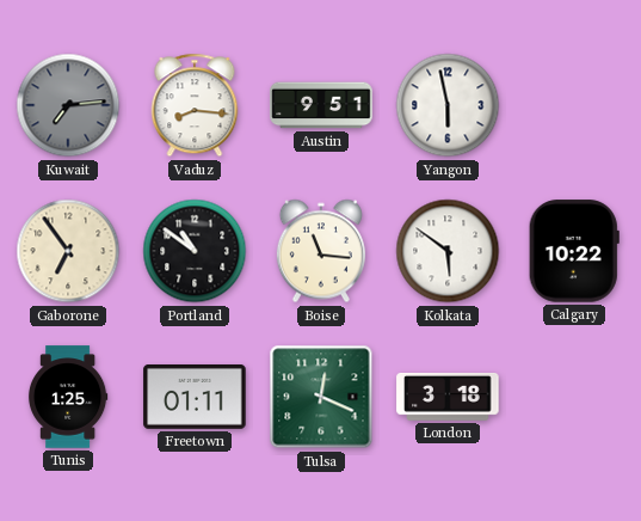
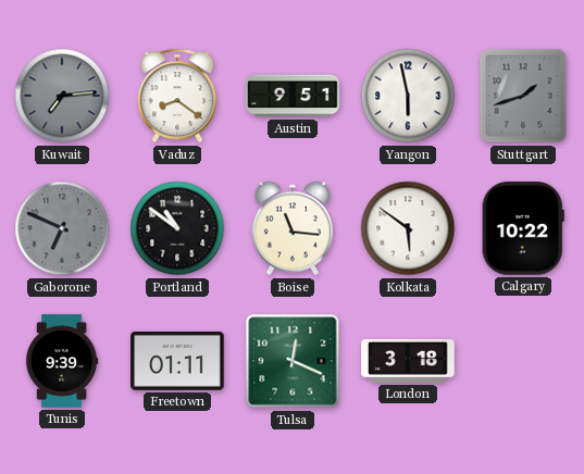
Vaduz: 8:16 -> 8:21
Stuttgart: none -> 1:42
Gaborone: 6:54 -> 6:49
Gaborone dial: cream -> grey
Tunis: 1:25 -> 9:39
